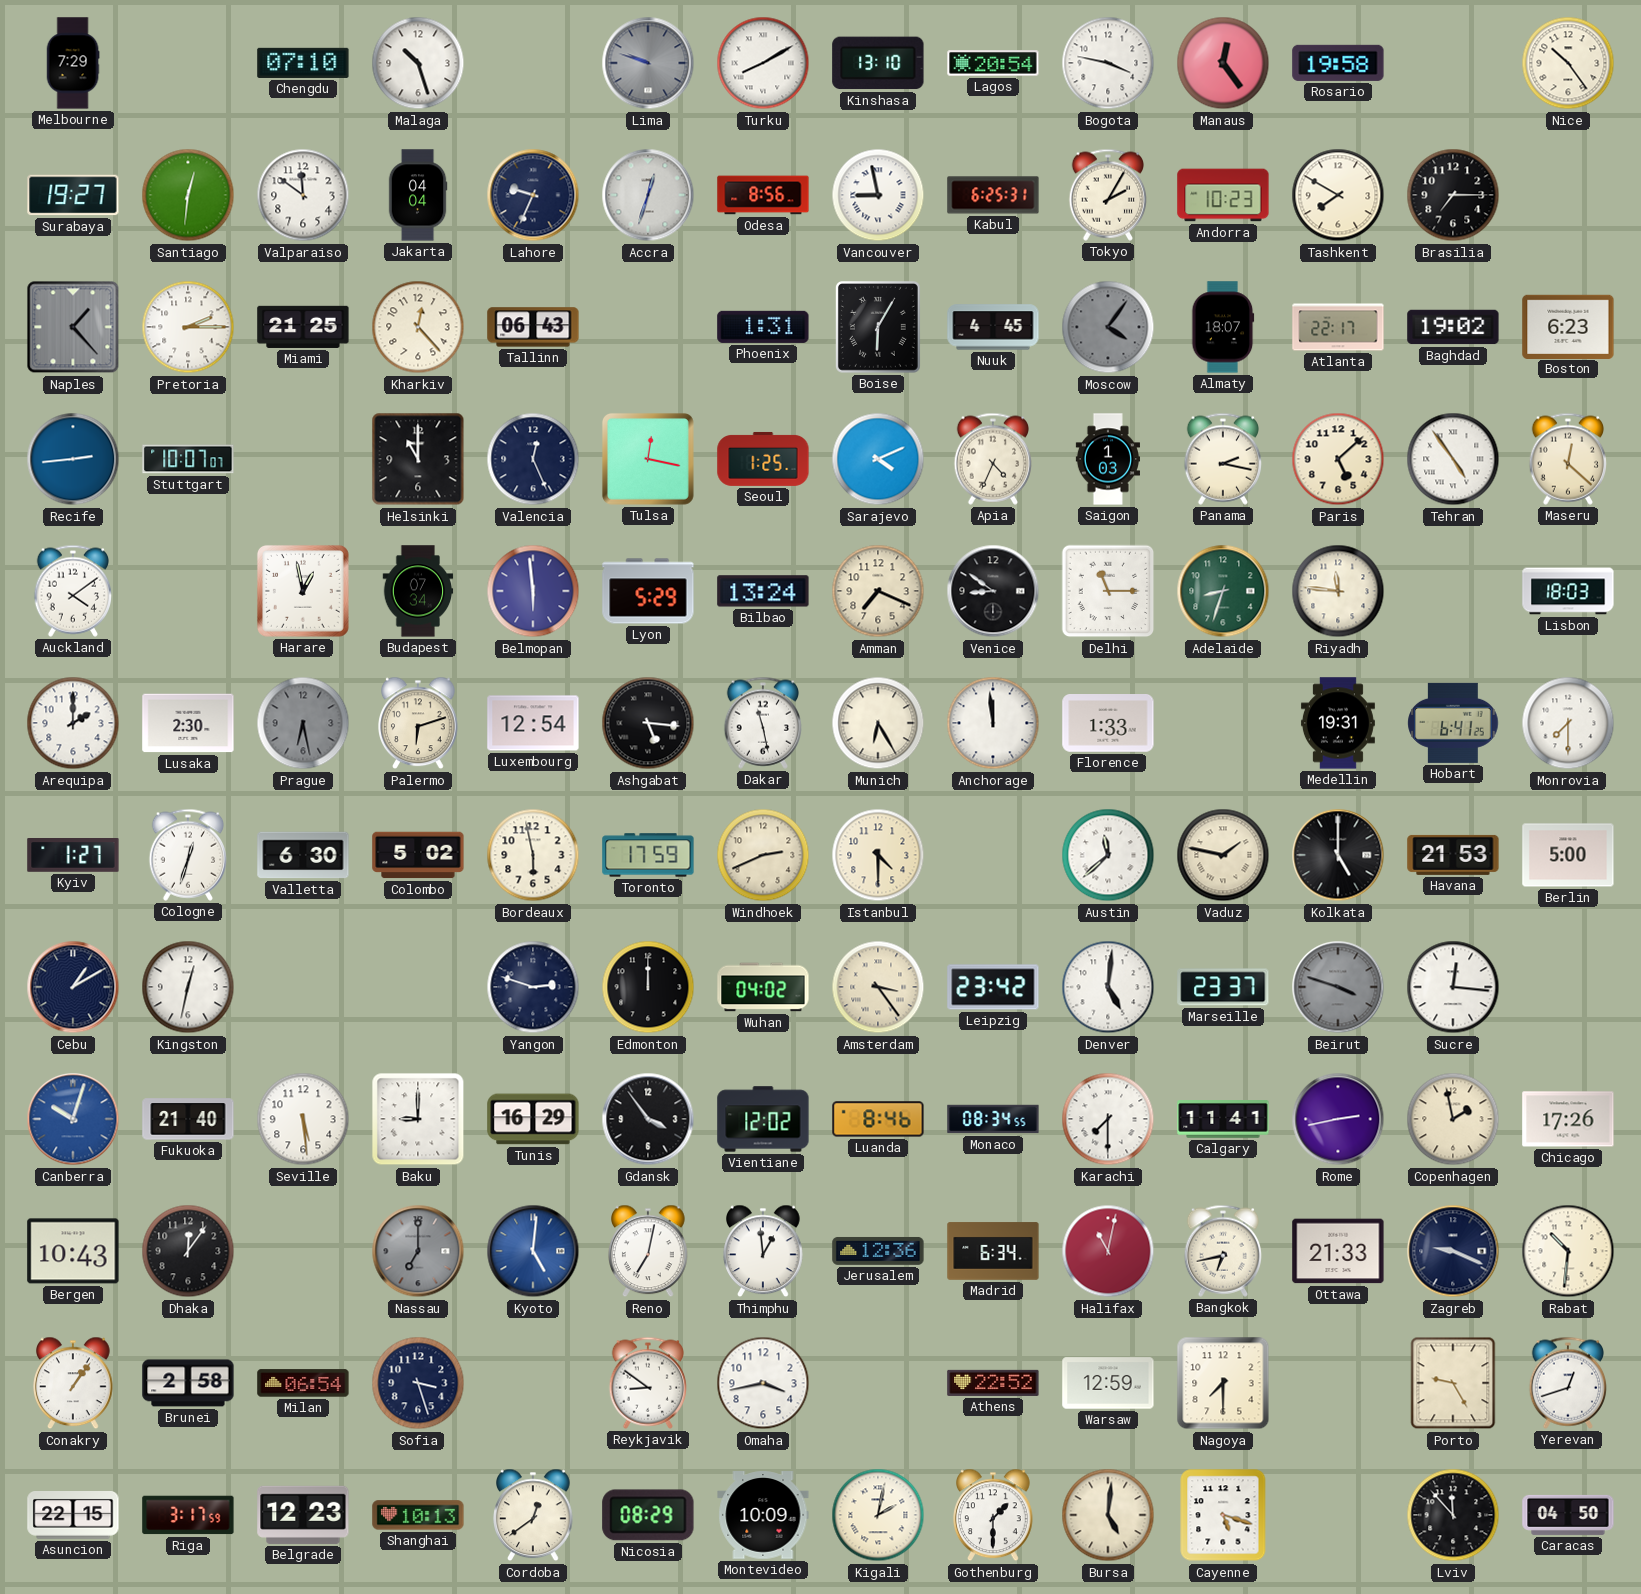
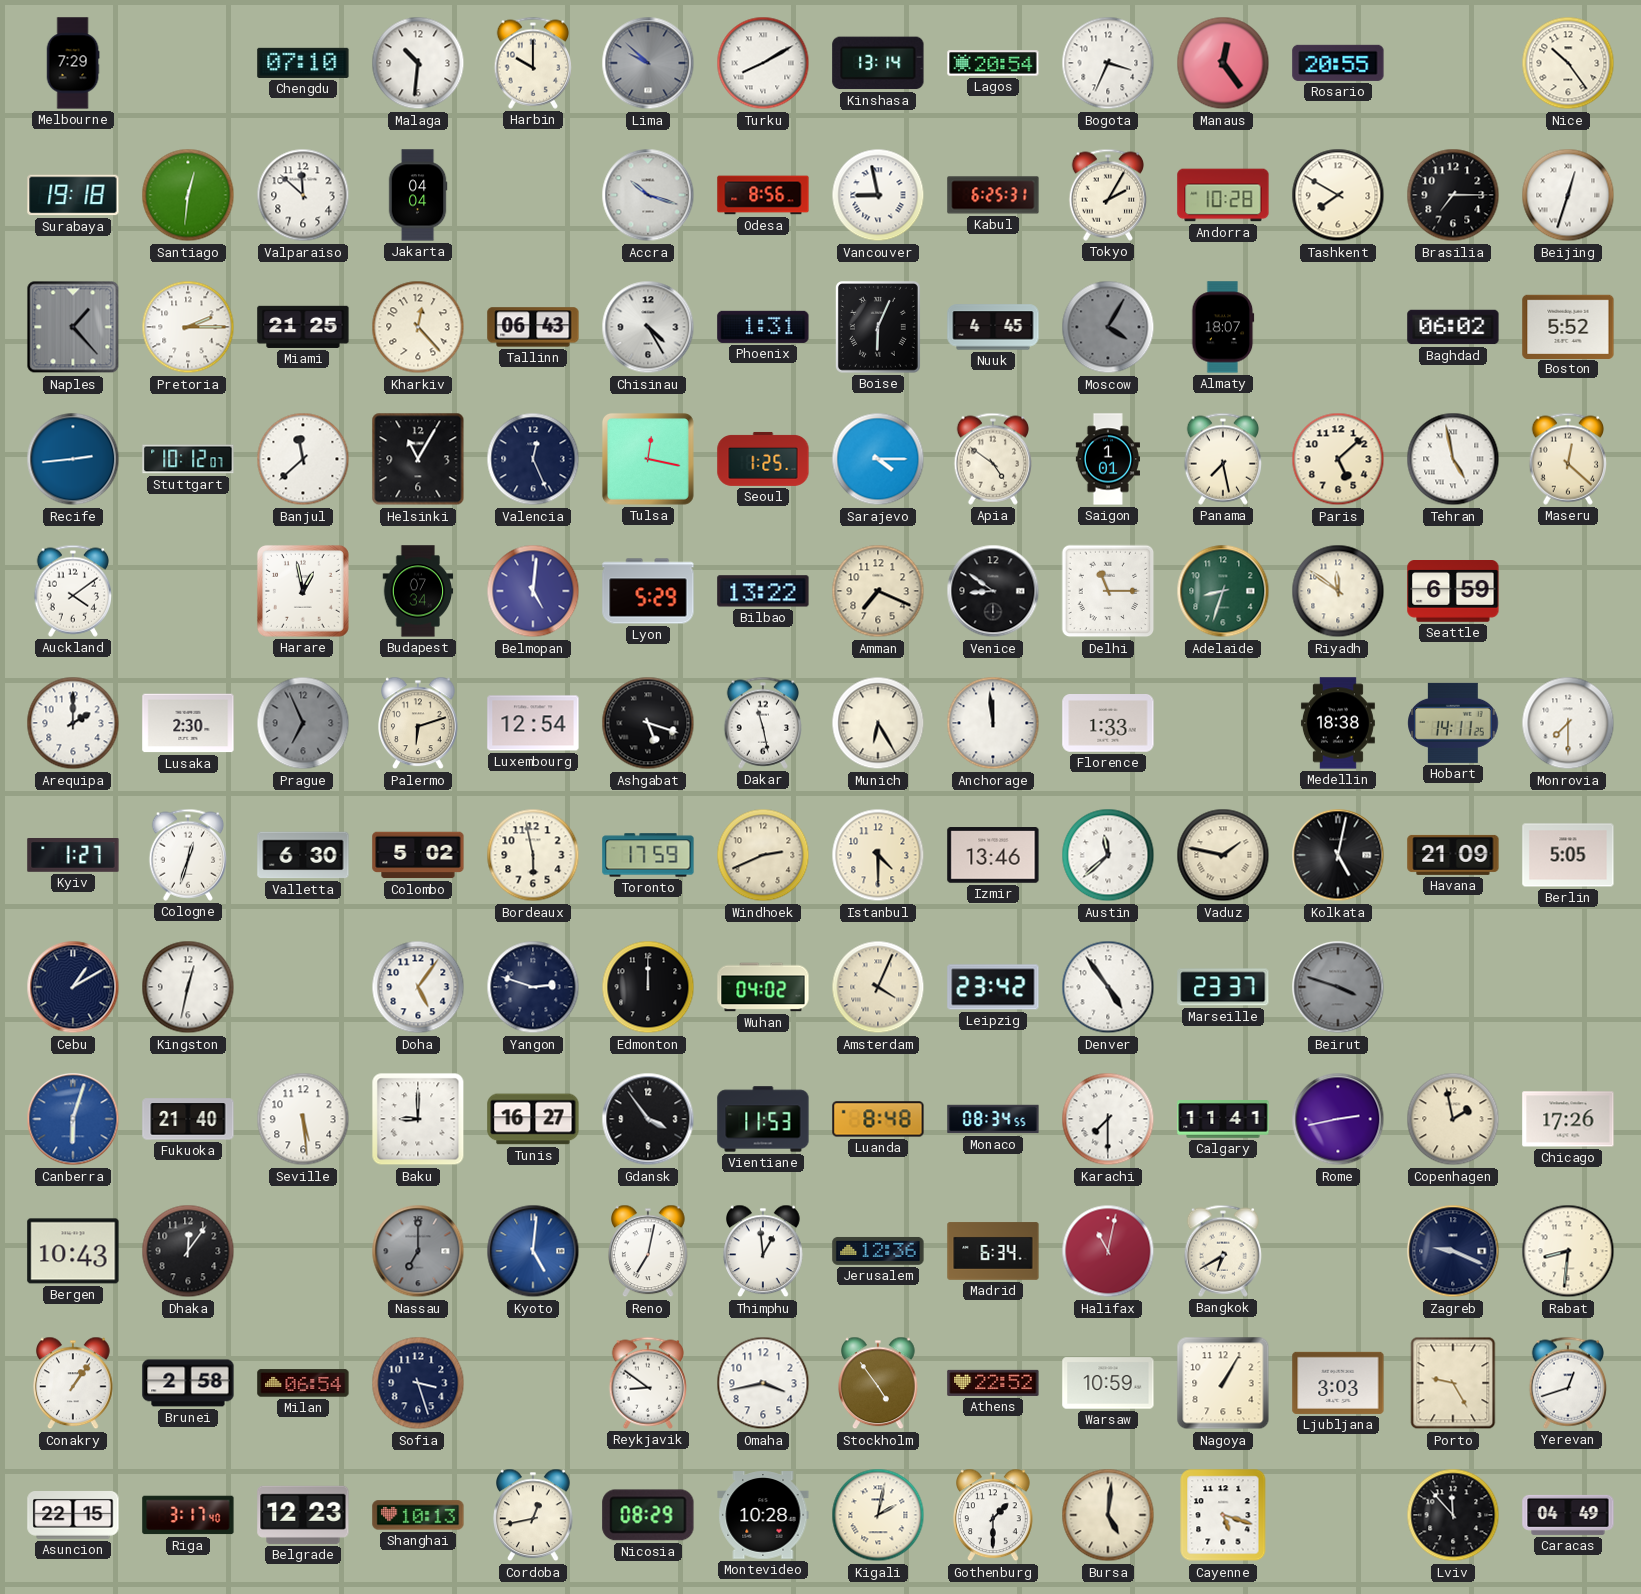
Malaga: 10:27 -> 10:31
Harbin: none -> 10:00
Lima: 9:48 -> 9:52
Kinshasa: 13:10 -> 13:14
Bogota: 3:47 -> 3:34
Rosario: 19:58 -> 20:55
Surabaya: 19:27 -> 19:18
Valparaiso: 11:51 -> 11:52
Lahore: 9:34 -> none
Accra: 12:33 -> 10:18
Andorra: 10:23 -> 10:28
Beijing: none -> 12:33
Chisinau: none -> 4:25
Boise: 6:05 -> 6:04
Moscow: 4:06 -> 4:05
Atlanta: 22:17 -> none
Baghdad: 19:02 -> 06:02
Boston: 6:23 -> 5:52
Stuttgart: 10:07 -> 10:12
Banjul: none -> 11:38
Helsinki: 11:00 -> 11:05
Sarajevo: 4:11 -> 4:15
Apia: 4:34 -> 4:51
Saigon: 1:03 -> 1:01
Panama: 2:17 -> 7:28
Tehran: 4:54 -> 4:58
Belmopan: 5:59 -> 5:01
Bilbao: 13:24 -> 13:22
Riyadh: 11:46 -> 11:51
Seattle: none -> 6:59
Lisbon: 18:03 -> none
Prague: 6:28 -> 6:56
Ashgabat: 5:16 -> 5:18
Medellin: 19:31 -> 18:38
Hobart: 6:41 -> 14:11
Izmir: none -> 13:46
Kolkata: 5:00 -> 5:02
Havana: 21:53 -> 21:09
Berlin: 5:00 -> 5:05
Doha: none -> 5:06
Amsterdam: 3:24 -> 4:04
Denver: 5:01 -> 4:54
Sucre: 12:16 -> none
Canberra: 10:03 -> 6:03
Tunis: 16:29 -> 16:27
Vientiane: 12:02 -> 11:53
Luanda: 8:46 -> 8:48
Bangkok: 6:43 -> 6:40
Ottawa: 21:33 -> none
Rabat: 10:31 -> 8:31
Stockholm: none -> 4:54
Warsaw: 12:59 -> 10:59
Nagoya: 7:30 -> 1:05
Ljubljana: none -> 3:03
Riga: 3:17:59 -> 3:17:40
Cordoba: 12:39 -> 12:43
Montevideo: 10:09 -> 10:28
Caracas: 04:50 -> 04:49
